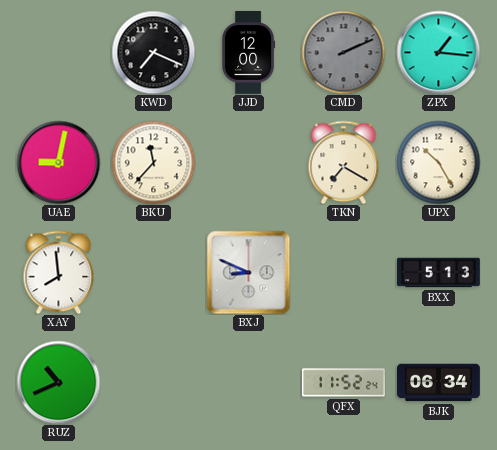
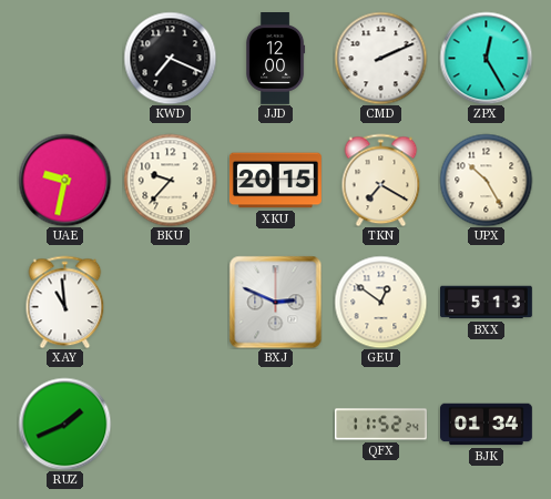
CMD dial: grey -> white
ZPX: 1:16 -> 12:25
UAE: 9:02 -> 9:32
BKU: 11:37 -> 9:37
XKU: none -> 20:15
XAY: 7:59 -> 10:59
BXJ: 8:49 -> 2:49
GEU: none -> 12:51
RUZ: 10:41 -> 1:41
BJK: 06:34 -> 01:34
